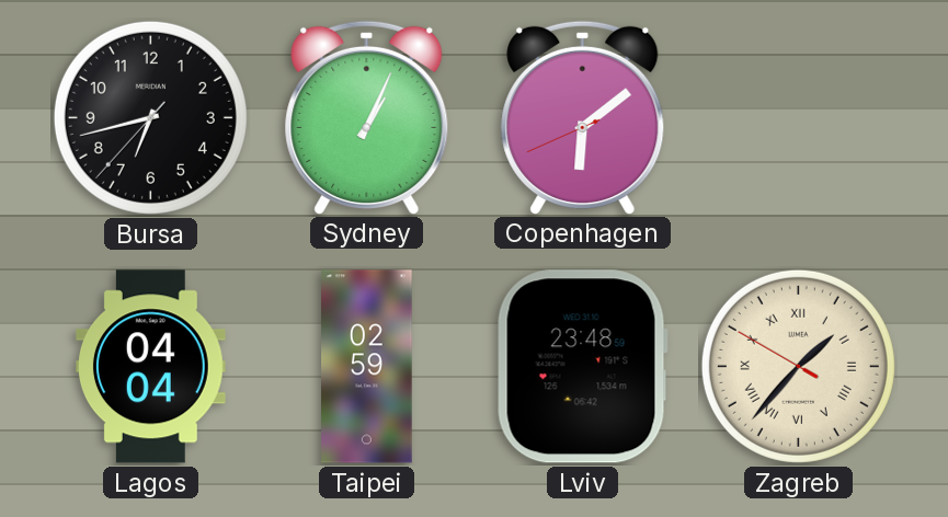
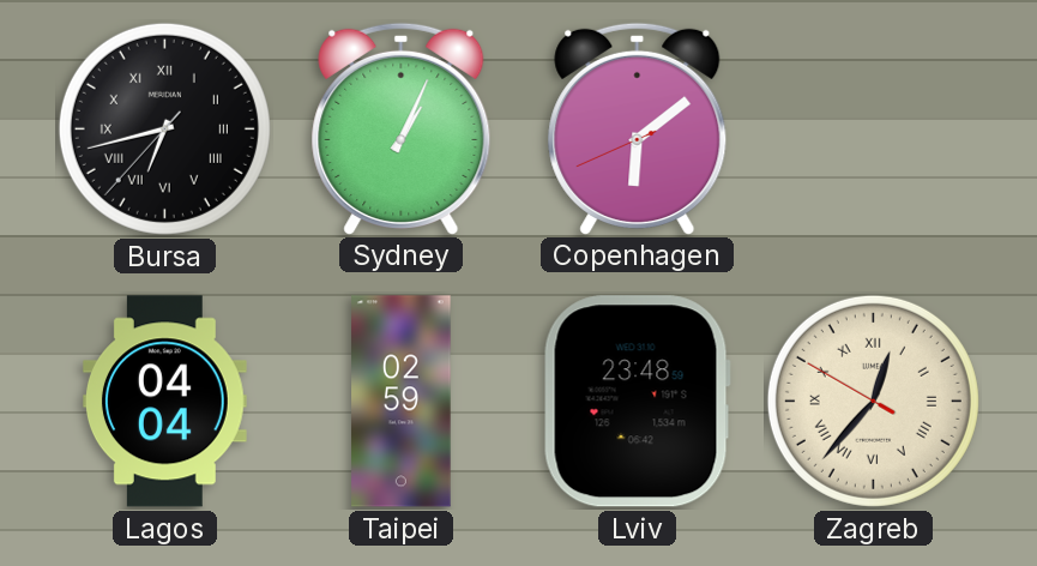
Bursa numerals: Arabic -> Roman
Zagreb: 1:36 -> 12:36
